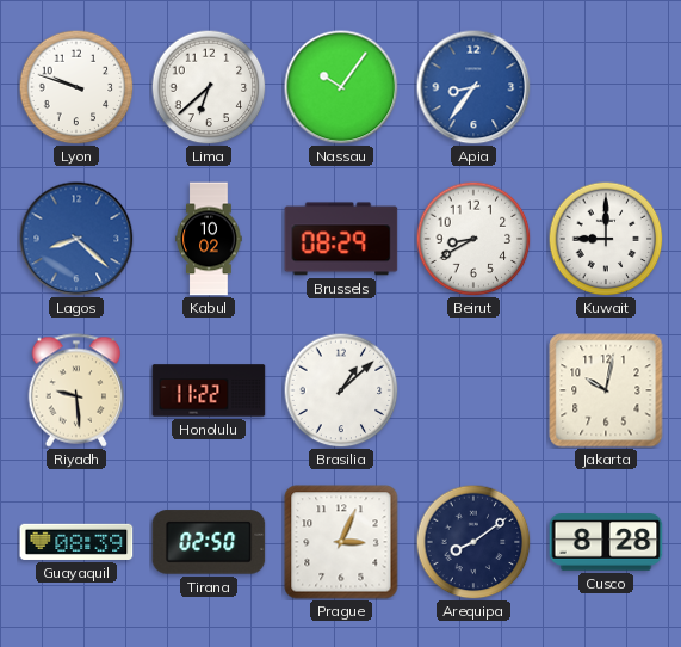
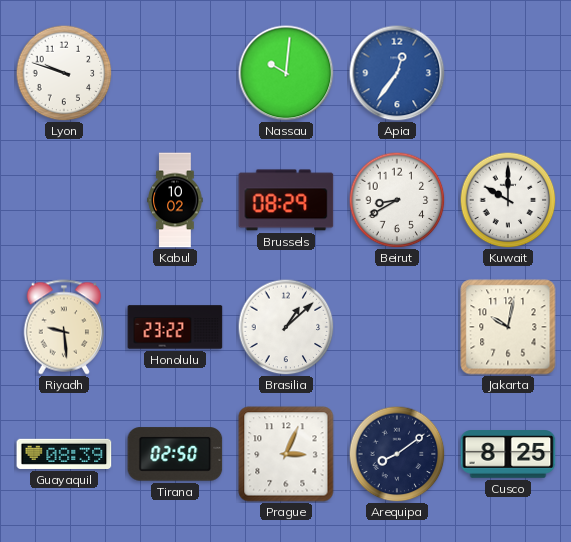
Lima: 6:38 -> none
Nassau: 10:06 -> 10:01
Apia: 8:36 -> 12:36
Lagos: 8:22 -> none
Kuwait: 9:00 -> 10:00
Honolulu: 11:22 -> 23:22
Cusco: 8:28 -> 8:25
